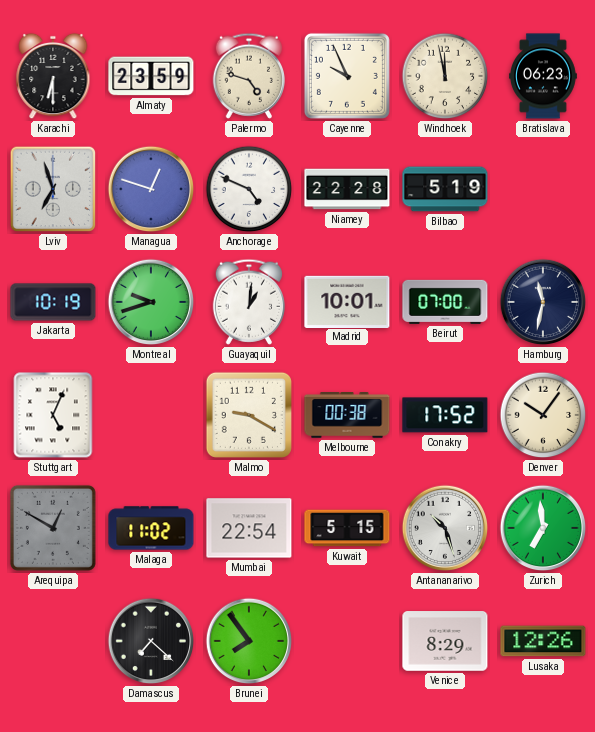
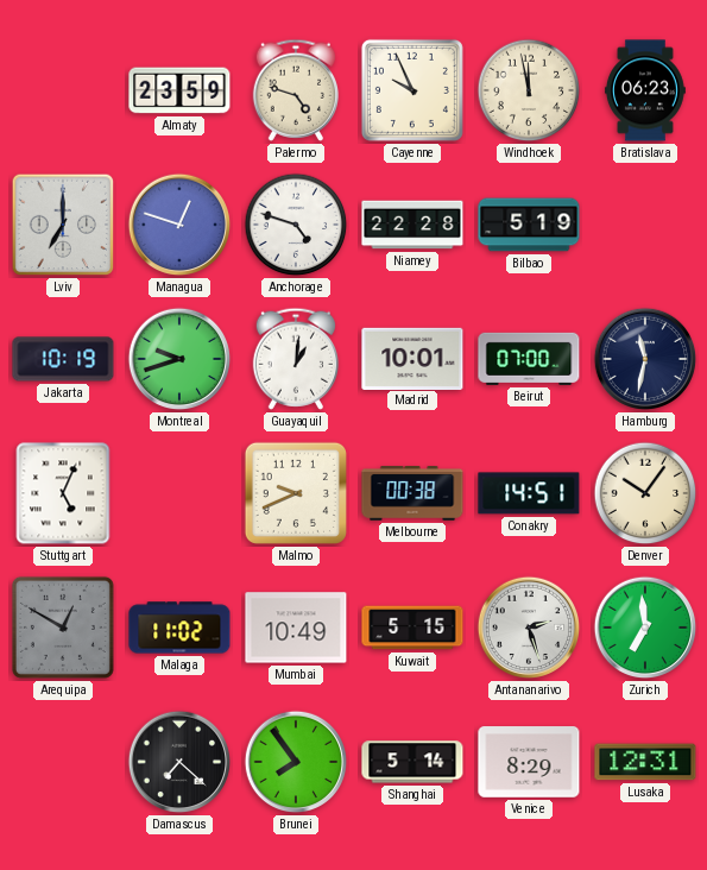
Karachi: 6:30 -> none
Lviv: 6:57 -> 7:00
Anchorage: 4:49 -> 4:48
Malmo: 9:20 -> 9:41
Conakry: 17:52 -> 14:51
Mumbai: 22:54 -> 10:49
Antananarivo: 10:27 -> 2:27
Shanghai: none -> 5:14
Lusaka: 12:26 -> 12:31
